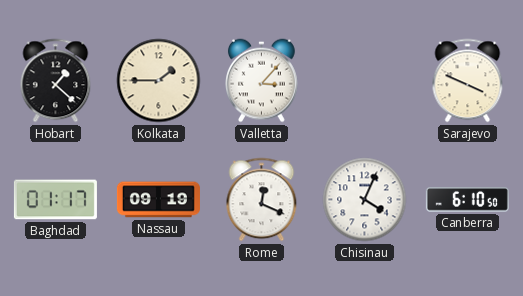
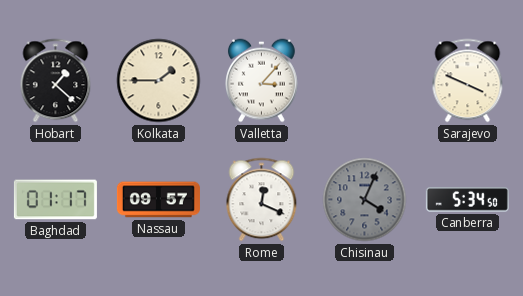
Nassau: 09:19 -> 09:57
Chisinau dial: white -> grey
Canberra: 6:10 -> 5:34
